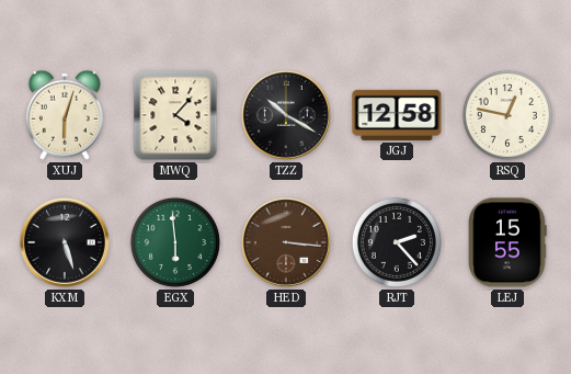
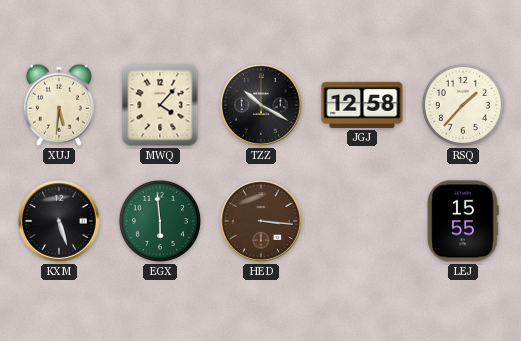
XUJ: 6:03 -> 5:31
RSQ: 12:47 -> 1:37
RJT: 2:23 -> none
